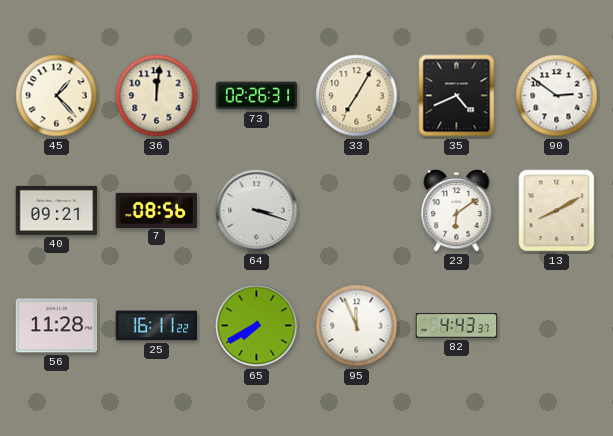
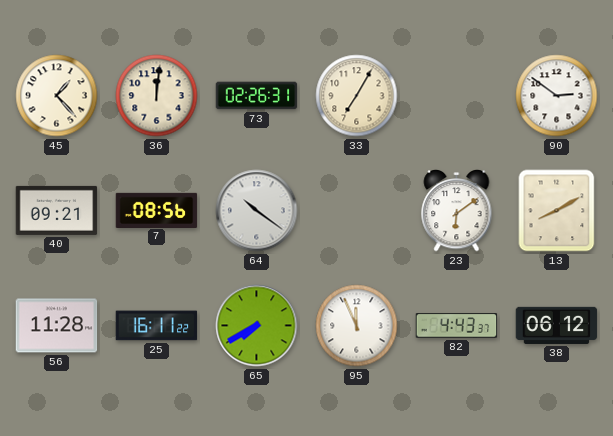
35: 4:41 -> none
64: 3:18 -> 10:21
38: none -> 06:12
